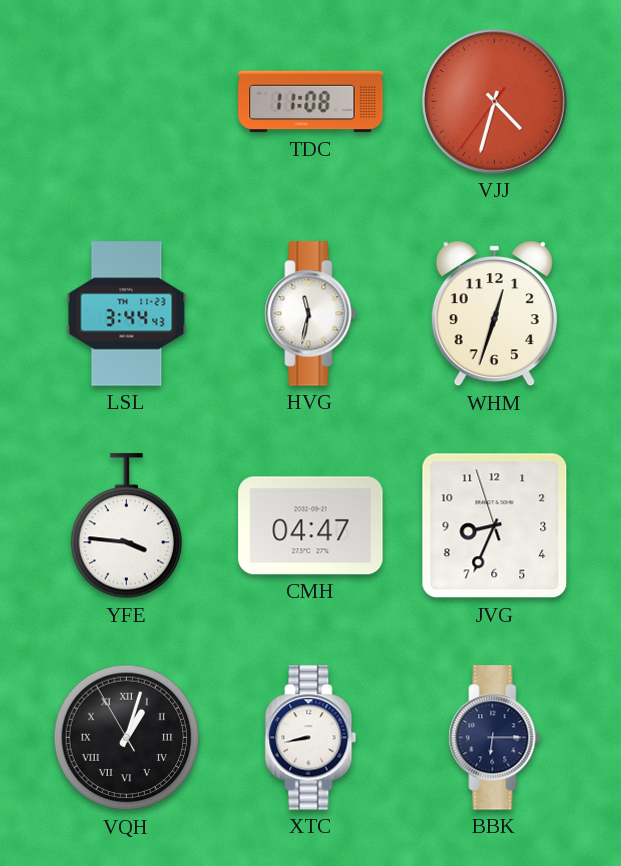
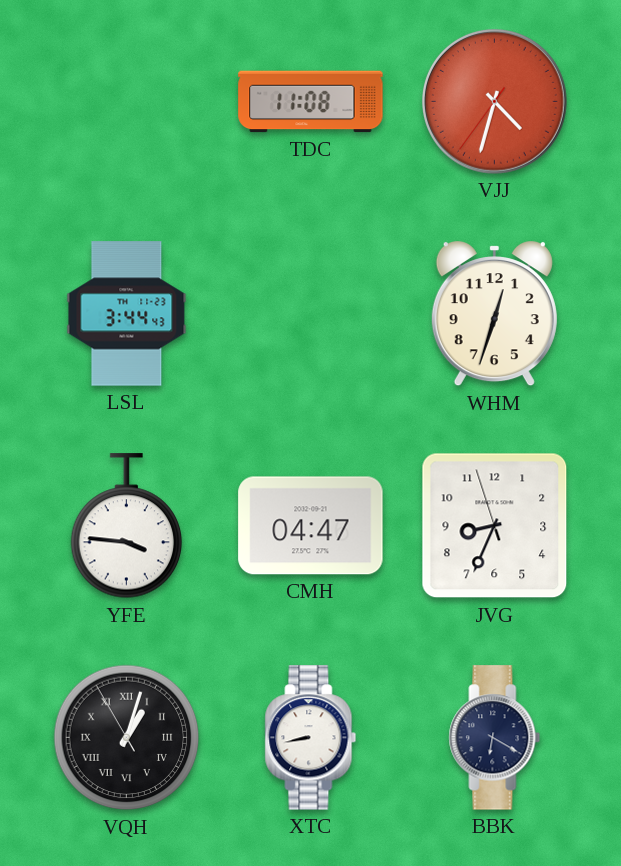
HVG: 11:32 -> none
BBK: 6:15 -> 6:20
